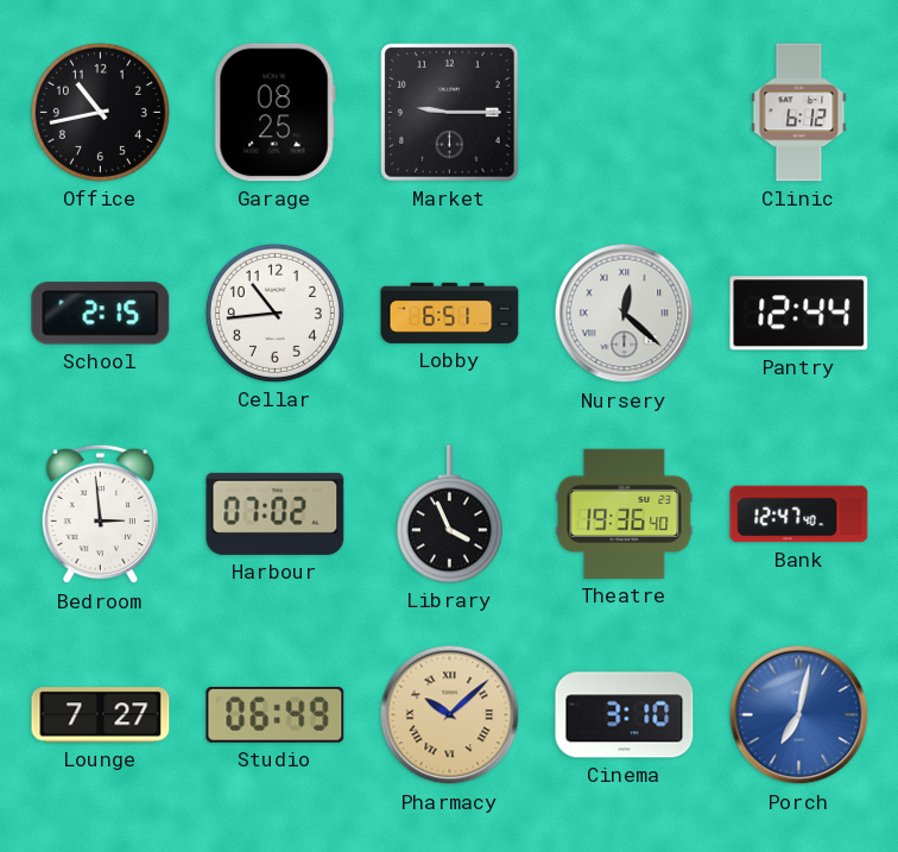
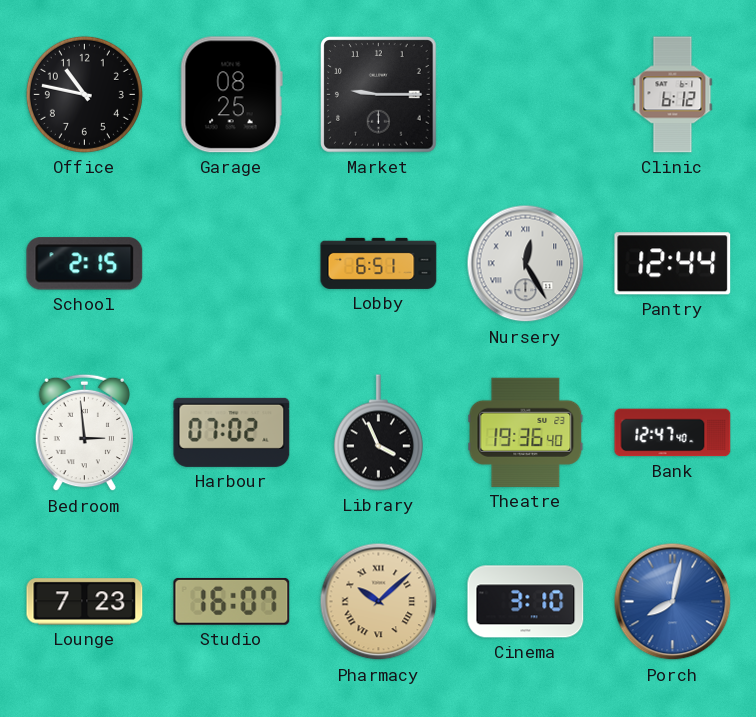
Office: 10:43 -> 10:47
Cellar: 10:44 -> none
Nursery: 12:22 -> 12:25
Lounge: 7:27 -> 7:23
Studio: 06:49 -> 16:07
Porch: 7:02 -> 8:02
